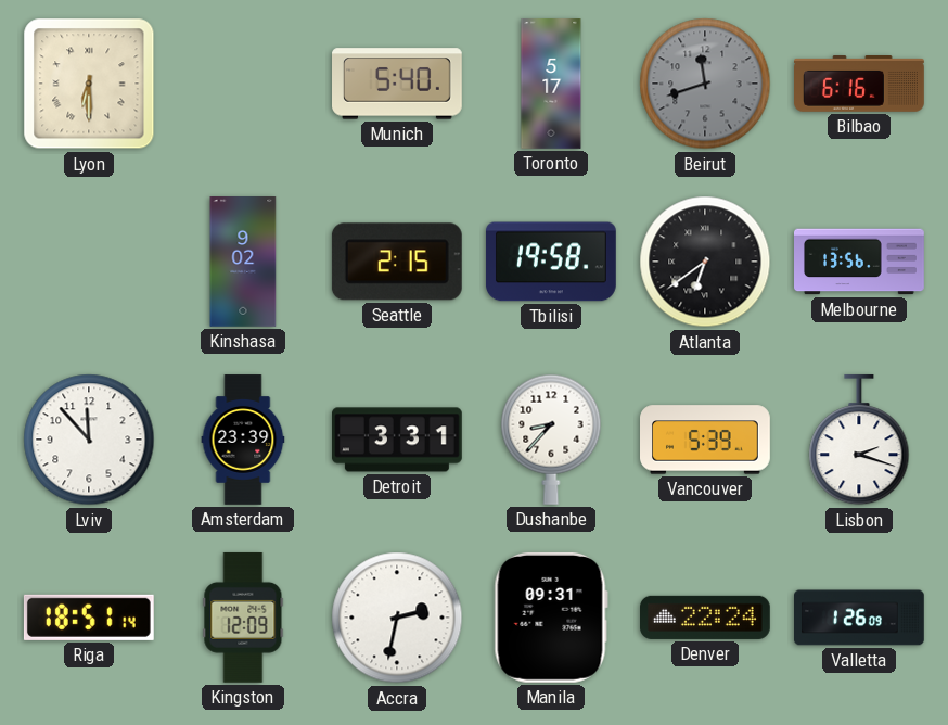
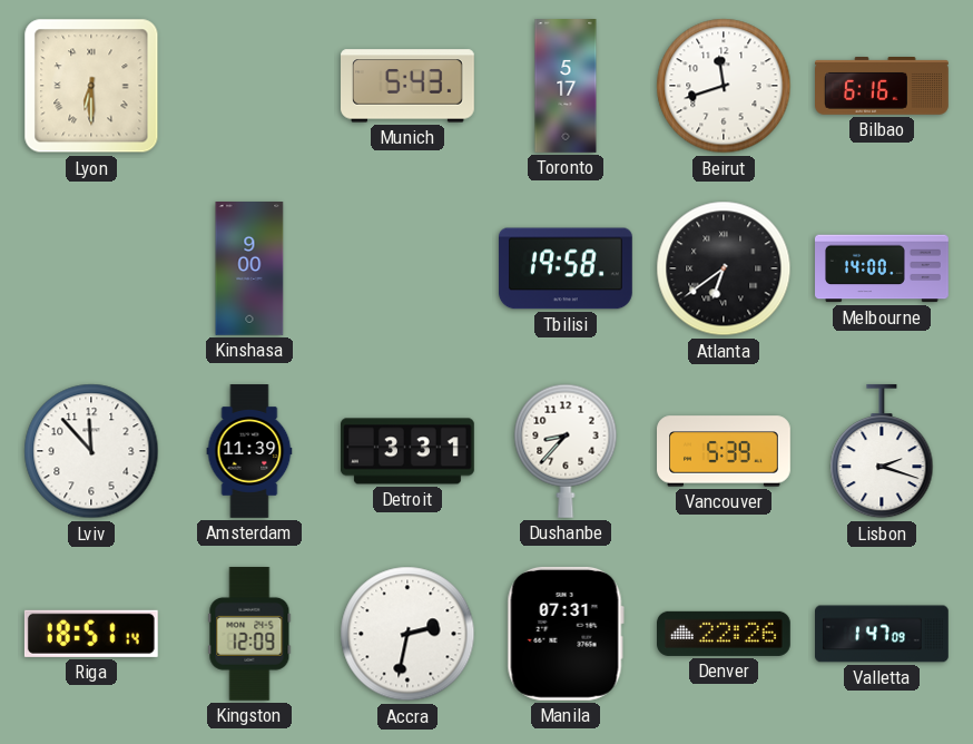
Munich: 5:40 -> 5:43
Beirut dial: grey -> white
Kinshasa: 9:02 -> 9:00
Seattle: 2:15 -> none
Melbourne: 13:56 -> 14:00
Amsterdam: 23:39 -> 11:39
Manila: 09:31 -> 07:31
Denver: 22:24 -> 22:26
Valletta: 1:26 -> 1:47
